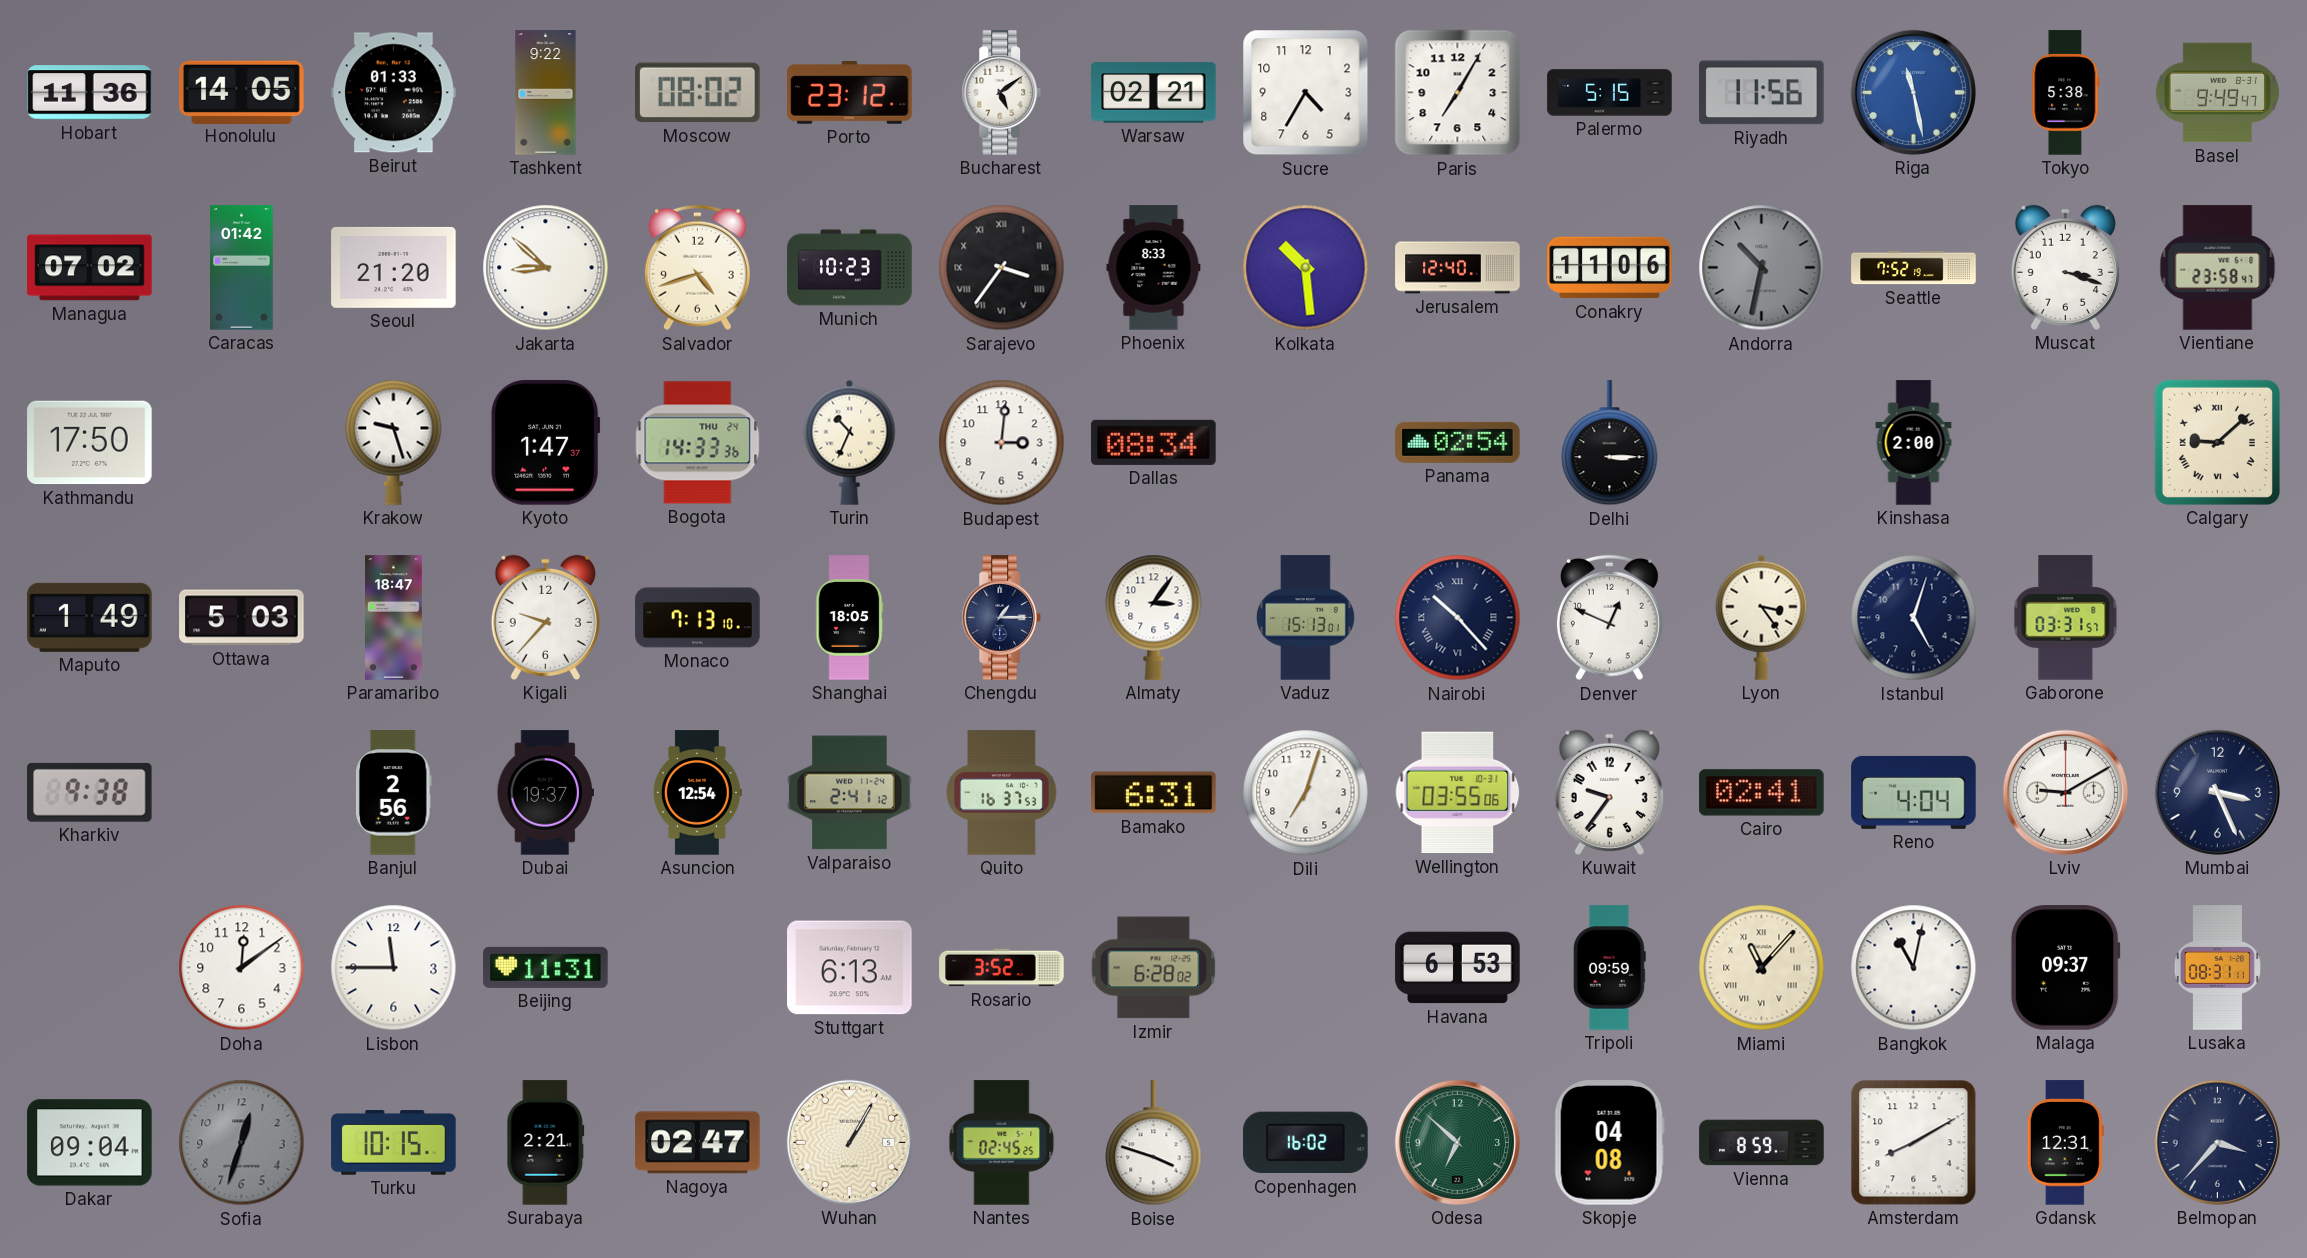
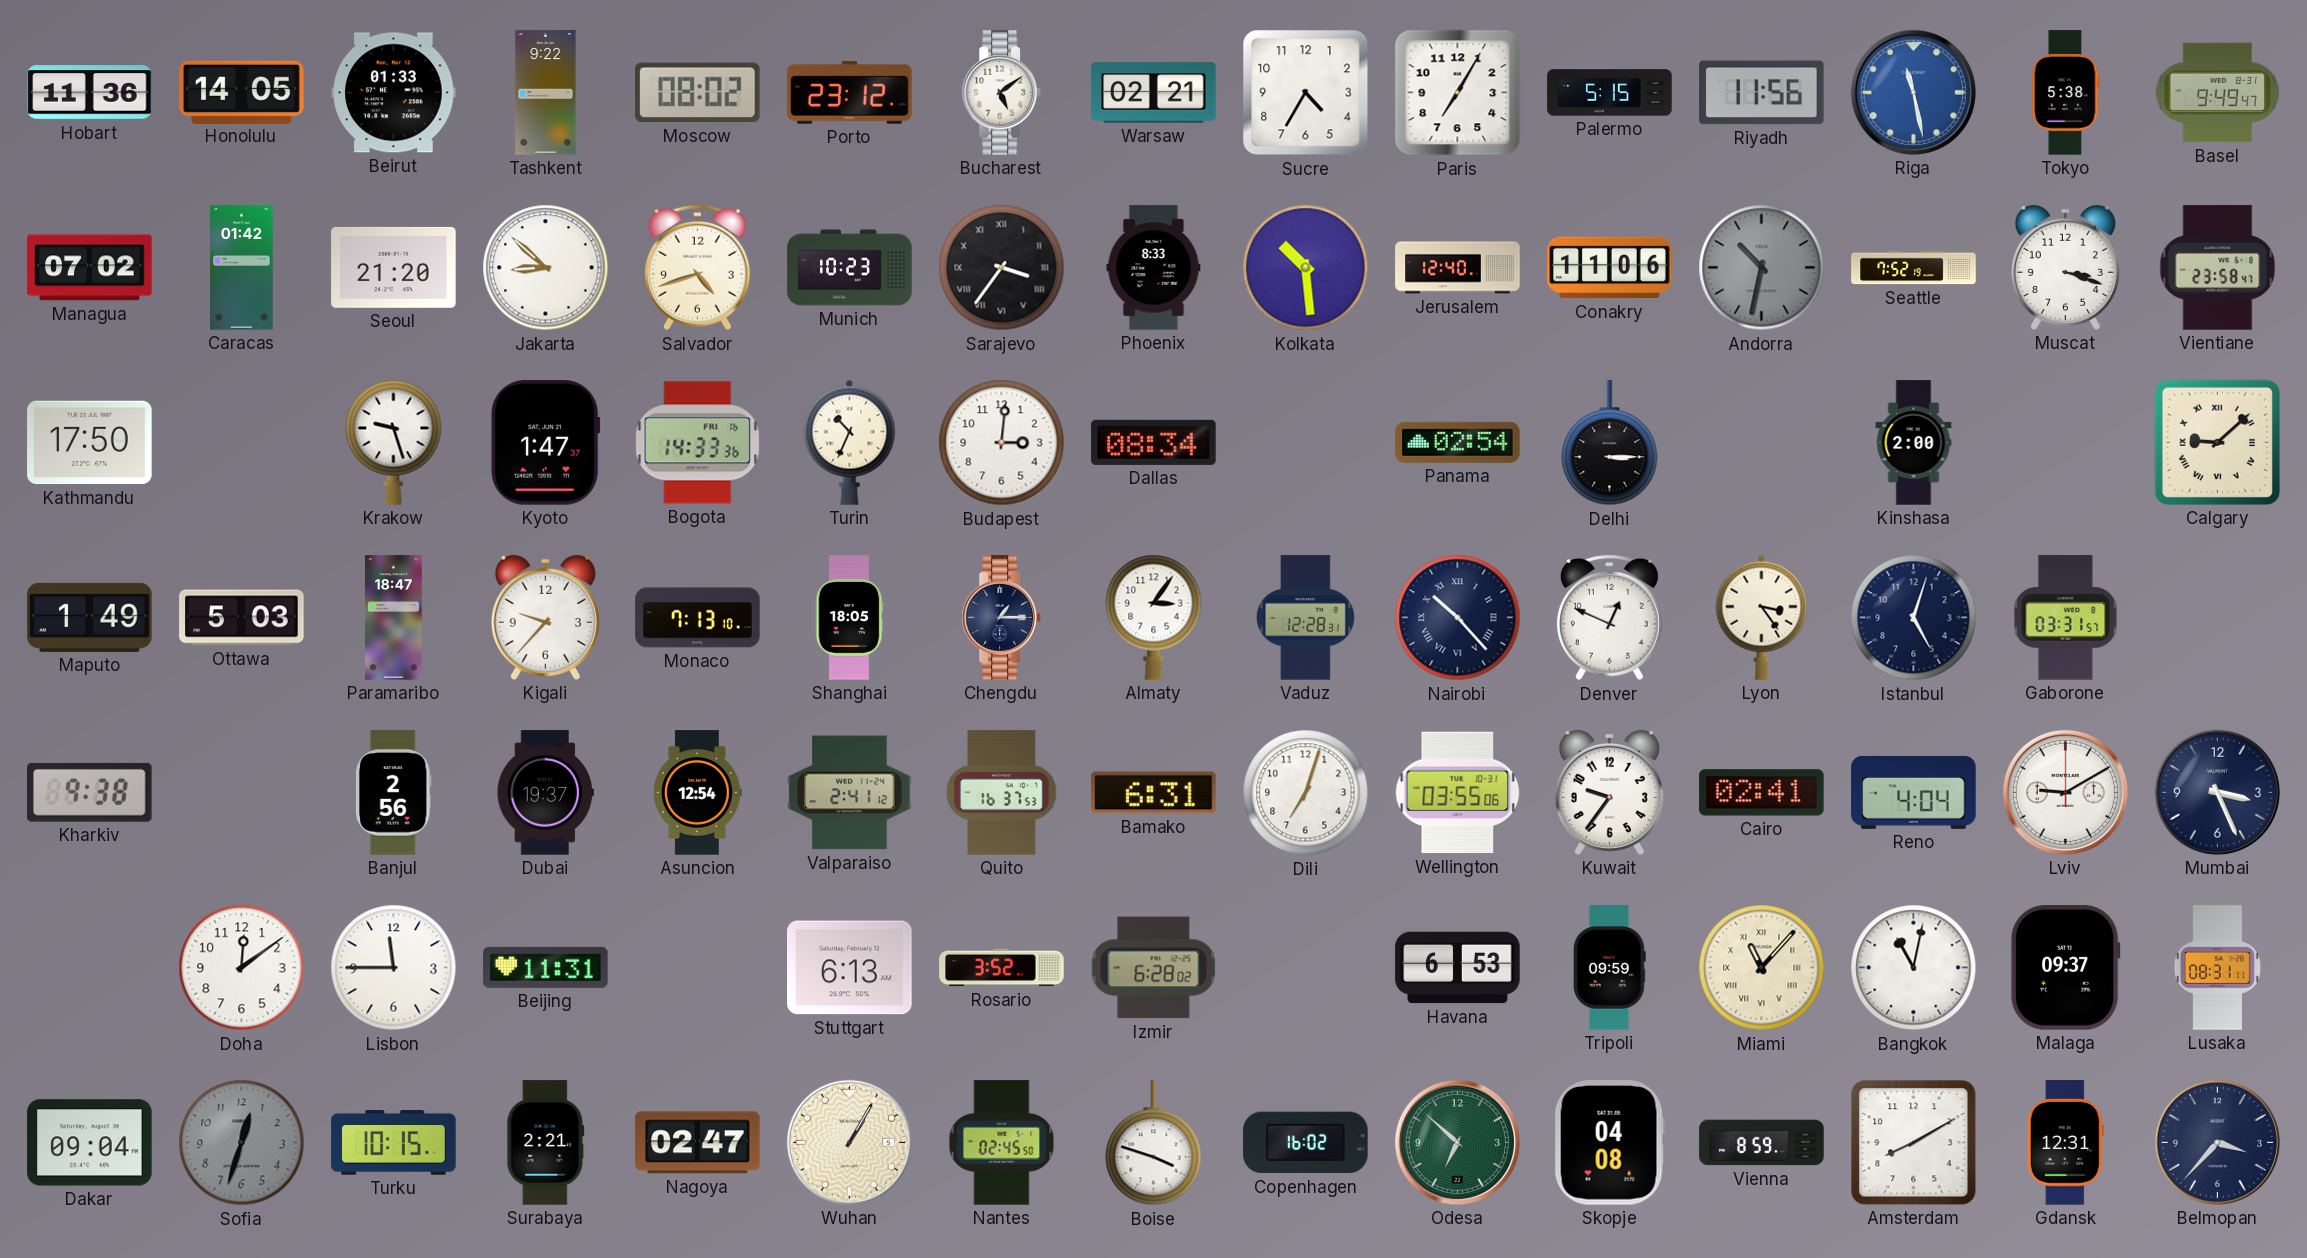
Bogota date: THU 24 -> FRI 16
Vaduz: 15:13 -> 12:28
Nantes: 02:45:25 -> 02:45:50
